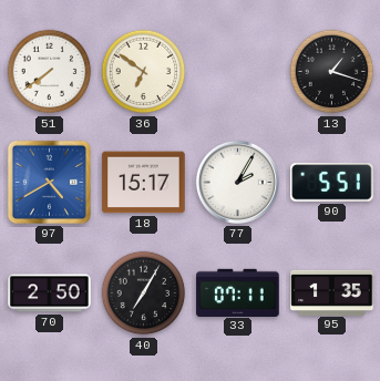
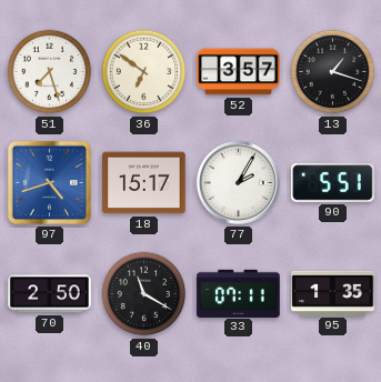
51: 7:39 -> 7:27
52: none -> 3:57
97: 4:40 -> 4:42
40: 7:05 -> 11:20
